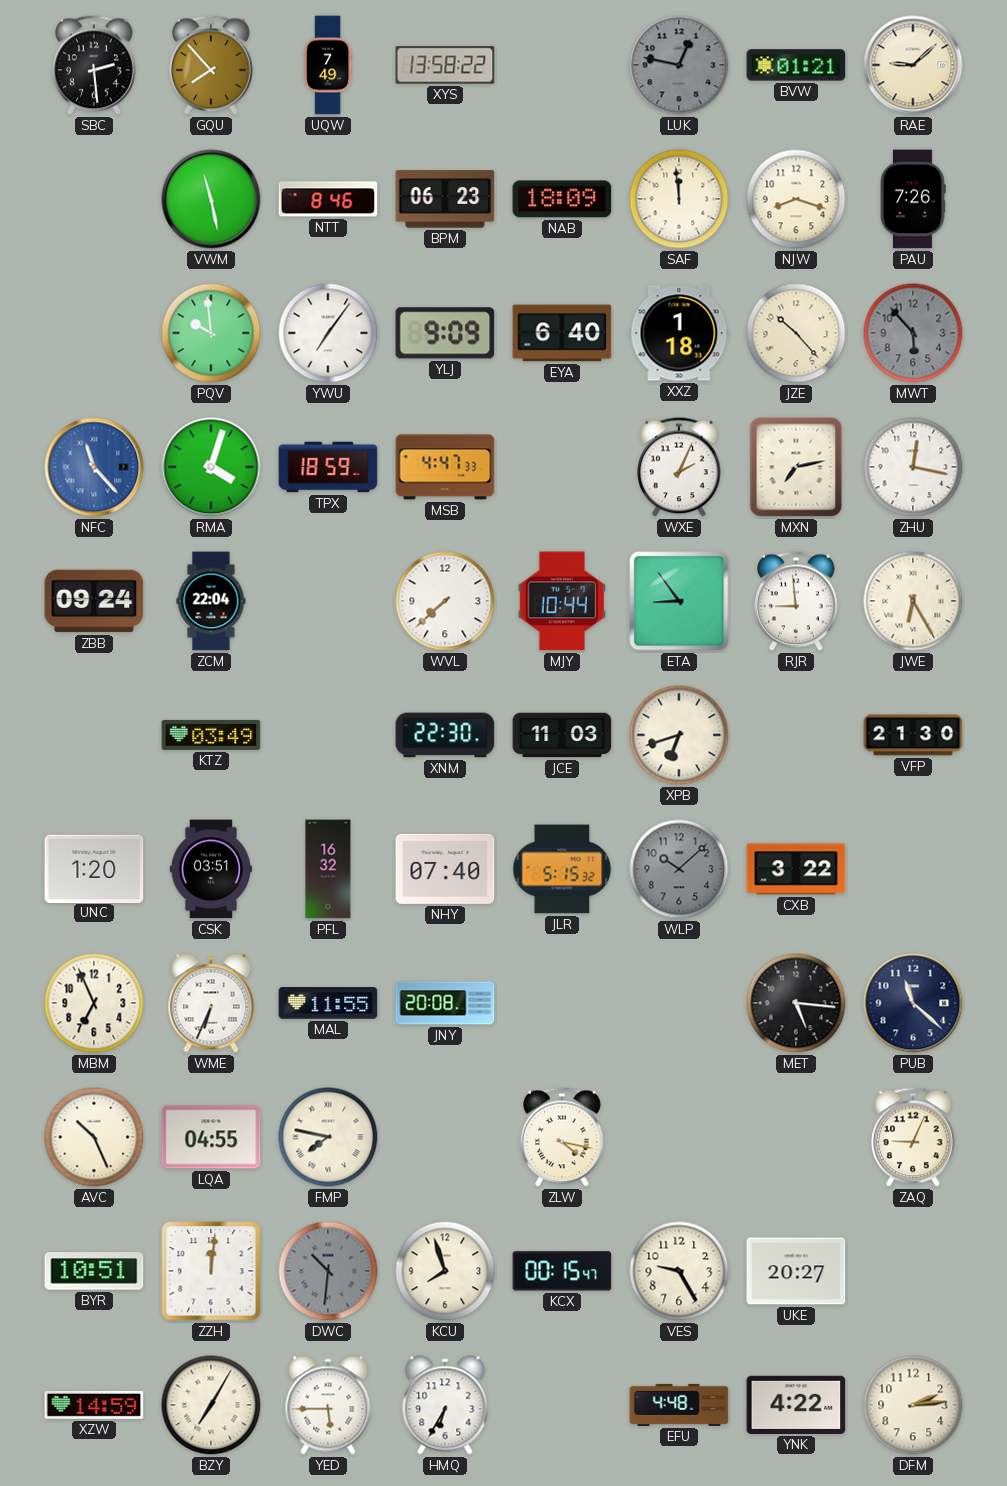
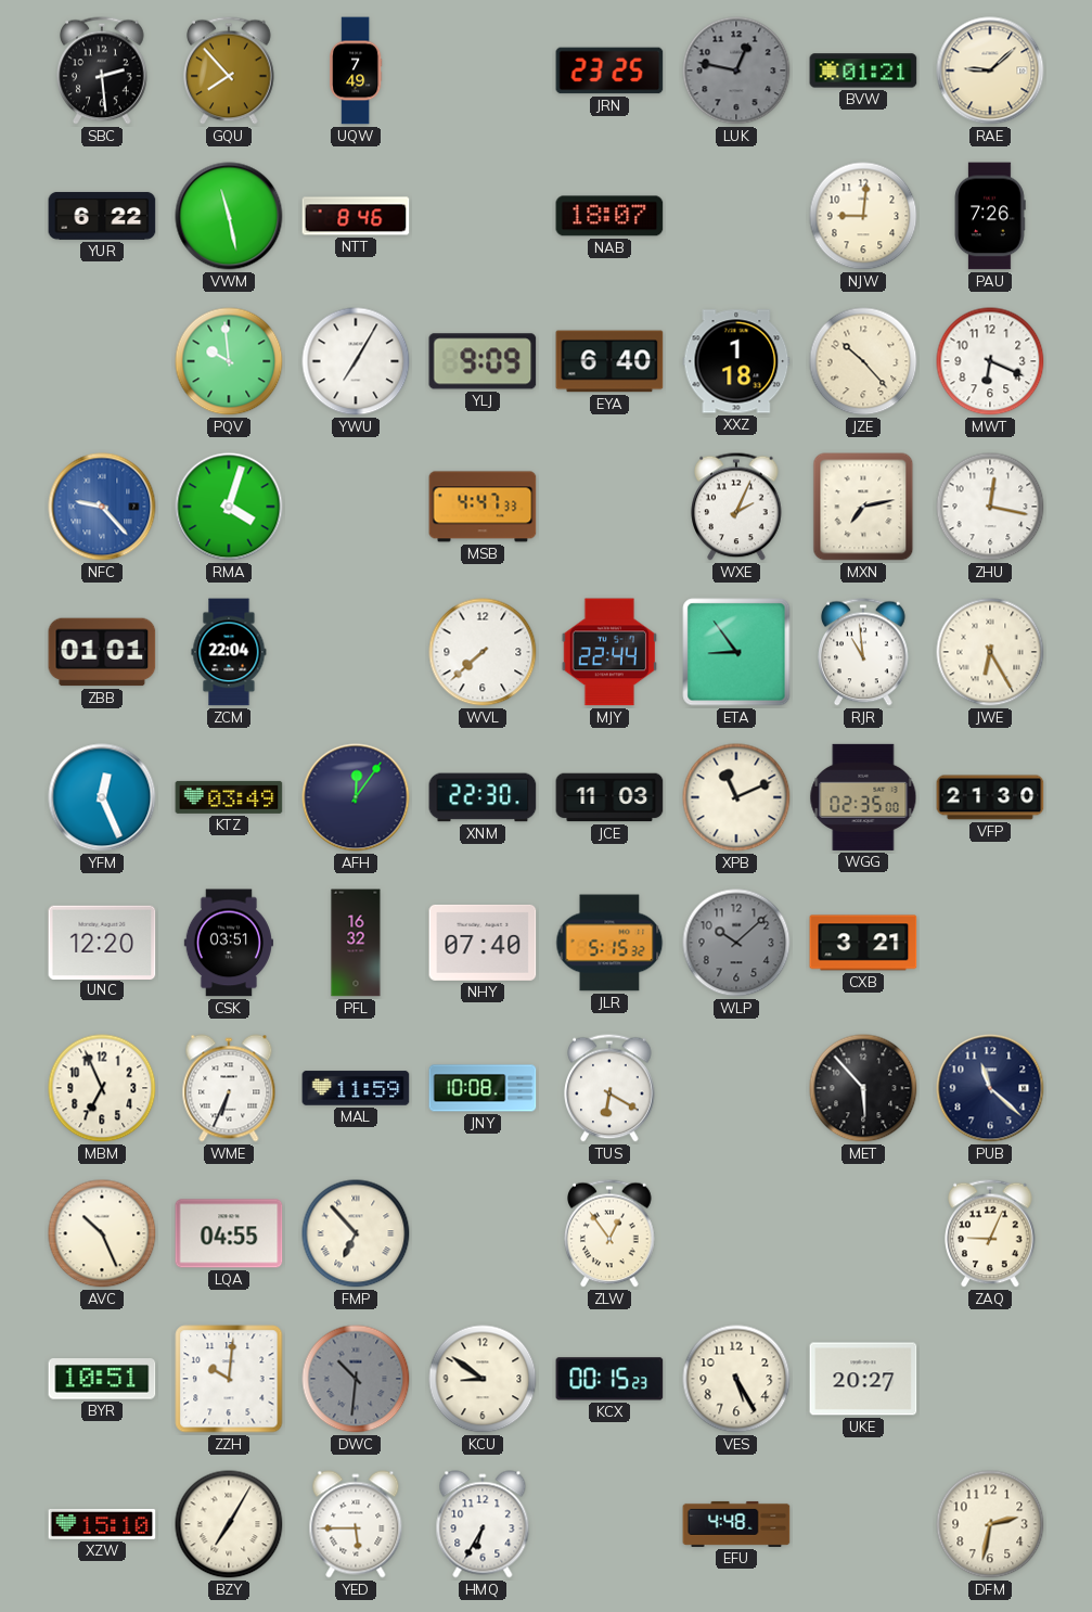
XYS: 13:58 -> none
JRN: none -> 23:25
YUR: none -> 6:22
BPM: 06:23 -> none
NAB: 18:09 -> 18:07
SAF: 11:59 -> none
NJW: 8:18 -> 9:01
YWU: 7:06 -> 7:05
MWT: 5:53 -> 6:19
MWT dial: grey -> white
NFC: 11:23 -> 9:23
TPX: 18:59 -> none
ZBB: 09:24 -> 01:01
MJY: 10:44 -> 22:44
RJR: 8:59 -> 10:59
YFM: none -> 12:26
AFH: none -> 12:06
XPB: 6:42 -> 11:11
WGG: none -> 02:35
UNC: 1:20 -> 12:20
CXB: 3:22 -> 3:21
MAL: 11:55 -> 11:59
JNY: 20:08 -> 10:08
TUS: none -> 6:20
MET: 5:16 -> 5:53
FMP: 7:47 -> 6:53
ZLW: 4:17 -> 12:54
ZZH: 12:01 -> 10:01
KCU: 7:57 -> 8:51
KCX: 00:15:47 -> 00:15:23
VES: 9:25 -> 5:25
XZW: 14:59 -> 15:10
YNK: 4:22 -> none
DFM: 2:14 -> 2:32
